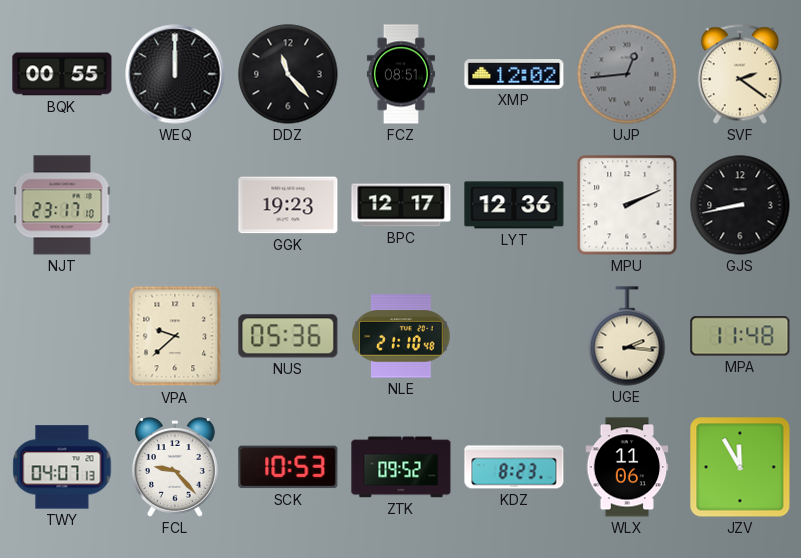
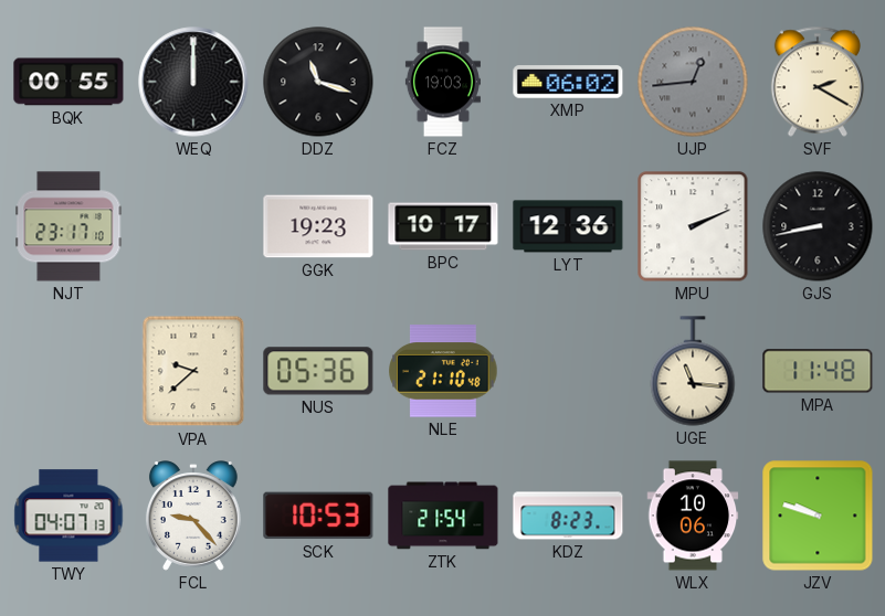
DDZ: 11:23 -> 11:18
FCZ: 08:51 -> 19:03
XMP: 12:02 -> 06:02
SVF: 2:21 -> 2:20
BPC: 12:17 -> 10:17
UGE: 2:16 -> 11:16
ZTK: 09:52 -> 21:54
WLX: 11:06 -> 10:06
JZV: 11:55 -> 9:48
